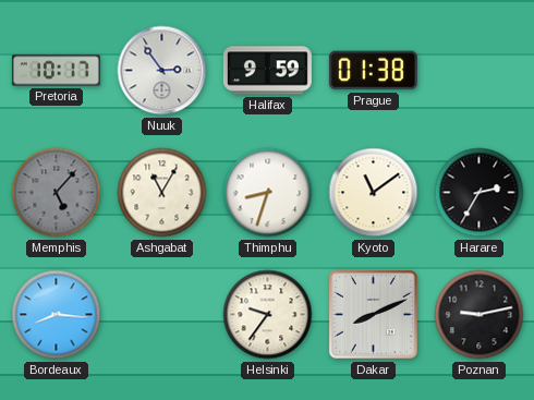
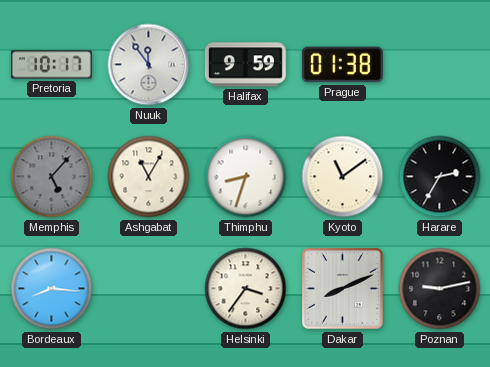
Nuuk: 2:54 -> 11:54
Helsinki: 9:36 -> 3:36
